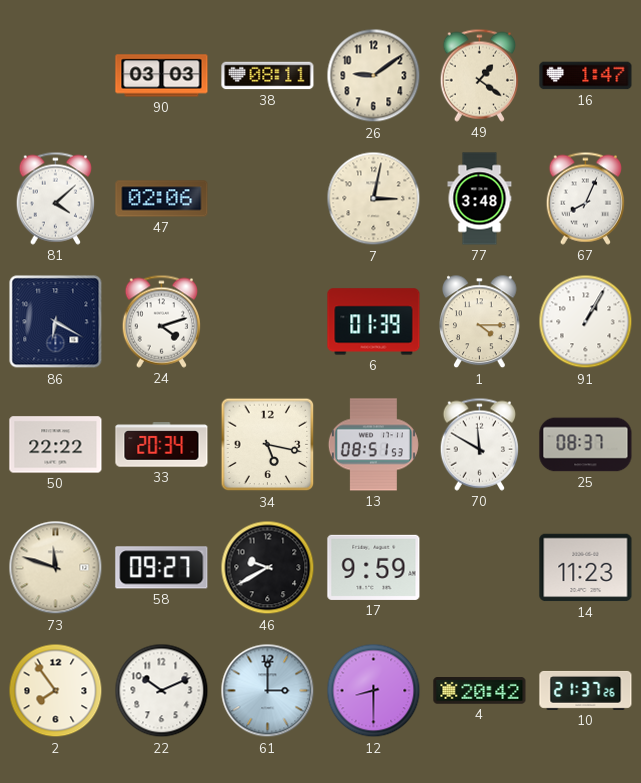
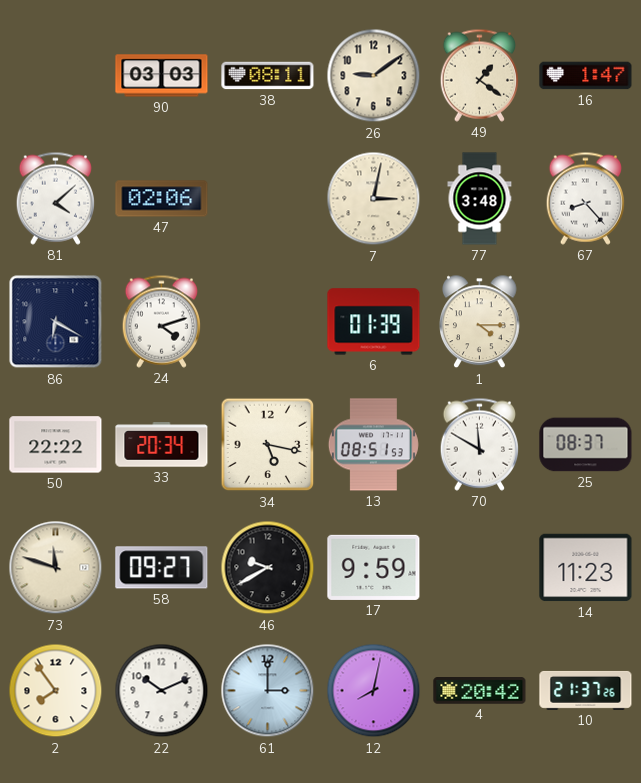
67: 8:04 -> 8:23
91: 1:05 -> none
12: 8:30 -> 8:02
